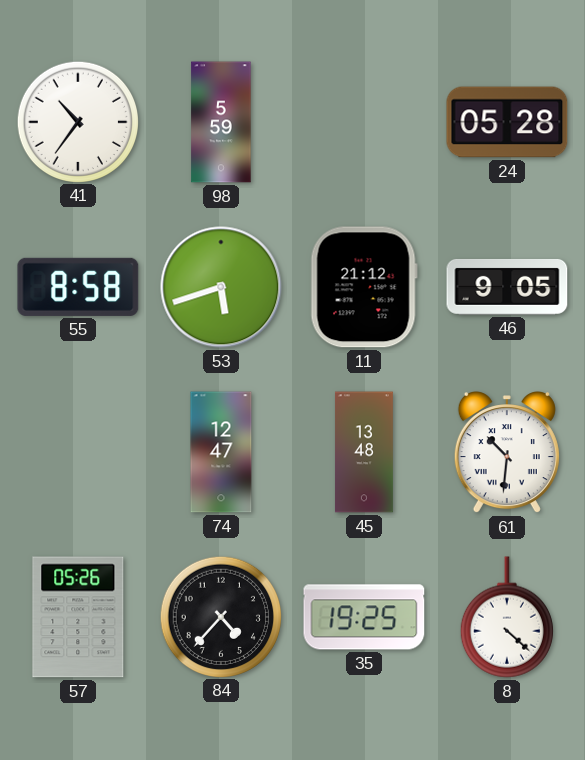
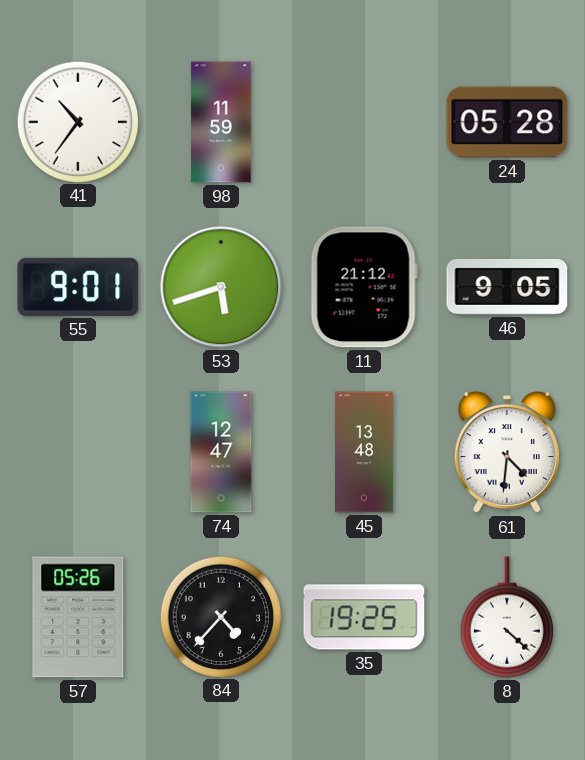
98: 5:59 -> 11:59
55: 8:58 -> 9:01
61: 10:31 -> 4:31
